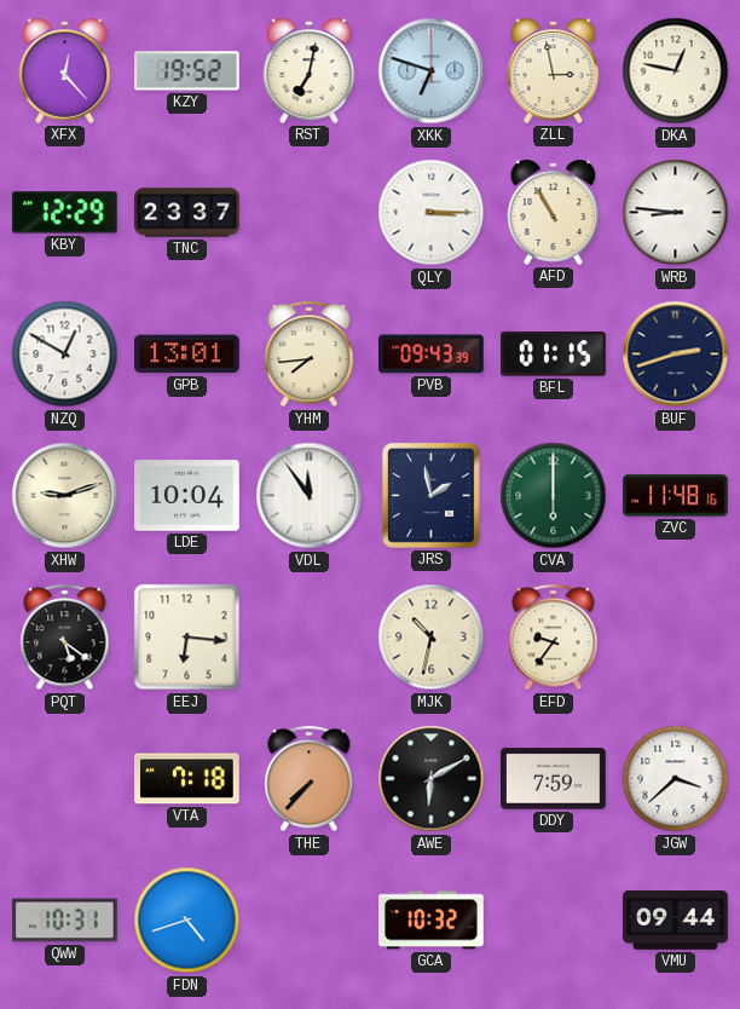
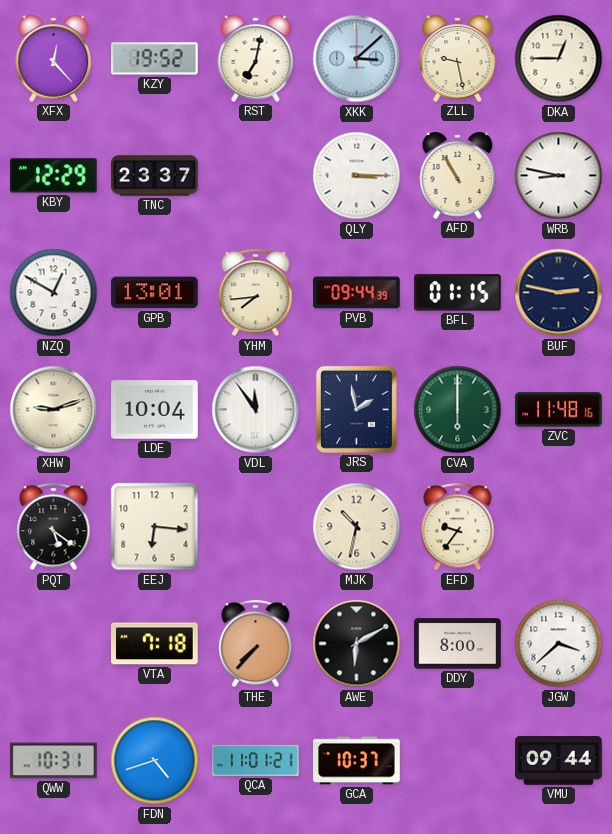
XKK: 6:48 -> 3:08
ZLL: 2:58 -> 9:28
DKA: 12:47 -> 12:45
WRB: 8:46 -> 8:47
PVB: 09:43 -> 09:44
BUF: 2:42 -> 2:47
DDY: 7:59 -> 8:00
QCA: none -> 11:01
GCA: 10:32 -> 10:37
